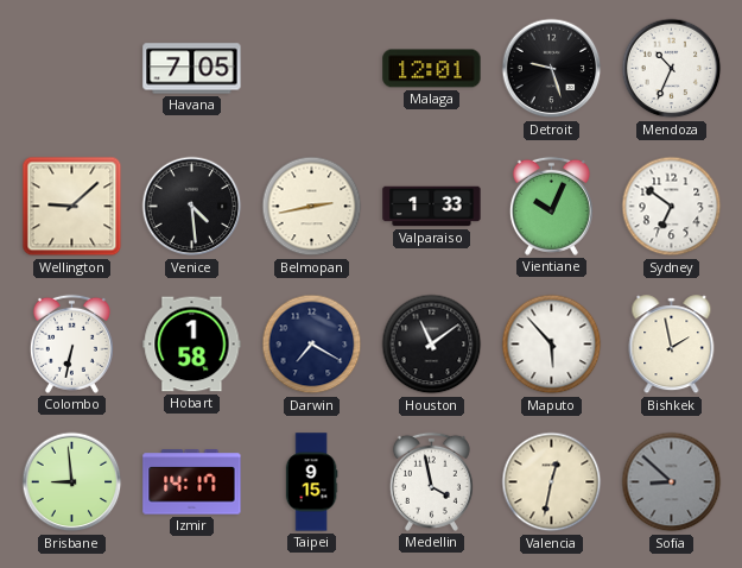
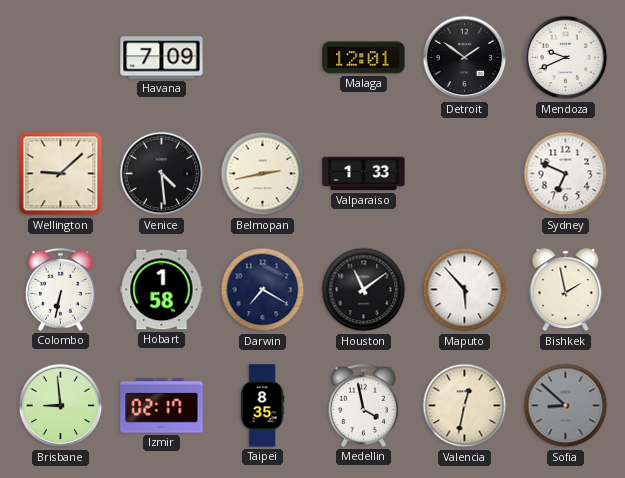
Havana: 7:05 -> 7:09
Detroit: 9:27 -> 1:51
Mendoza: 10:34 -> 9:41
Vientiane: 10:04 -> none
Sydney: 6:51 -> 6:49
Izmir: 14:17 -> 02:17
Taipei: 9:15 -> 8:35
